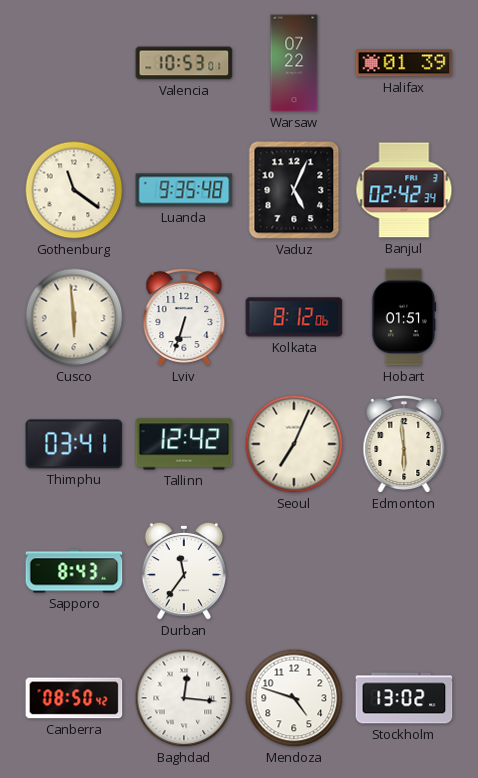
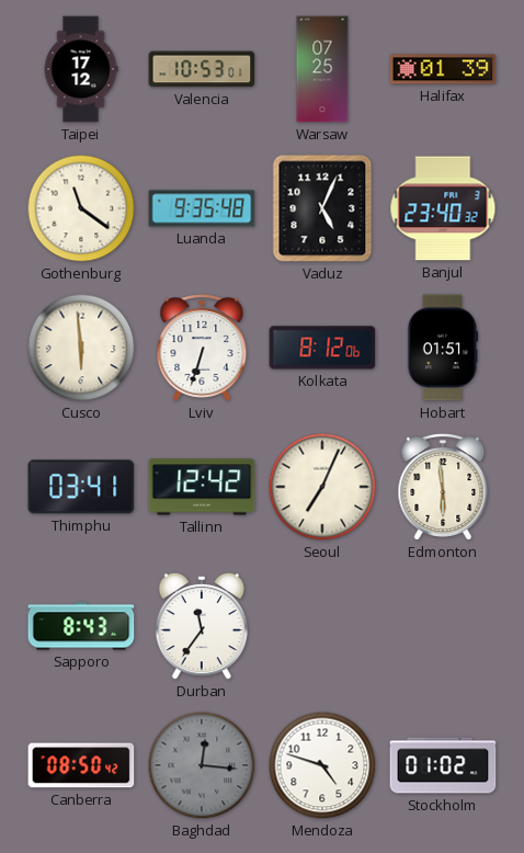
Taipei: none -> 17:12
Warsaw: 07:22 -> 07:25
Banjul: 02:42 -> 23:40
Baghdad dial: white -> grey
Stockholm: 13:02 -> 01:02
